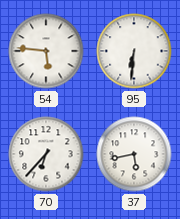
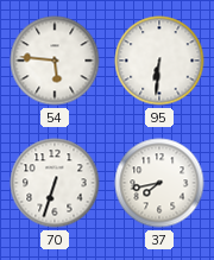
70: 6:37 -> 6:33
37: 5:43 -> 7:43
